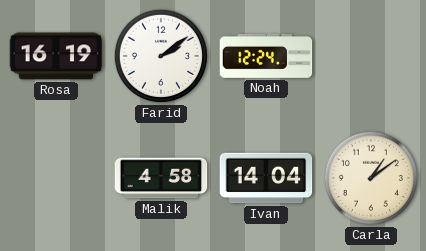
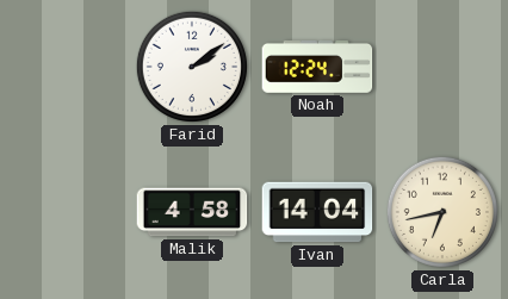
Rosa: 16:19 -> none
Carla: 1:09 -> 6:43
